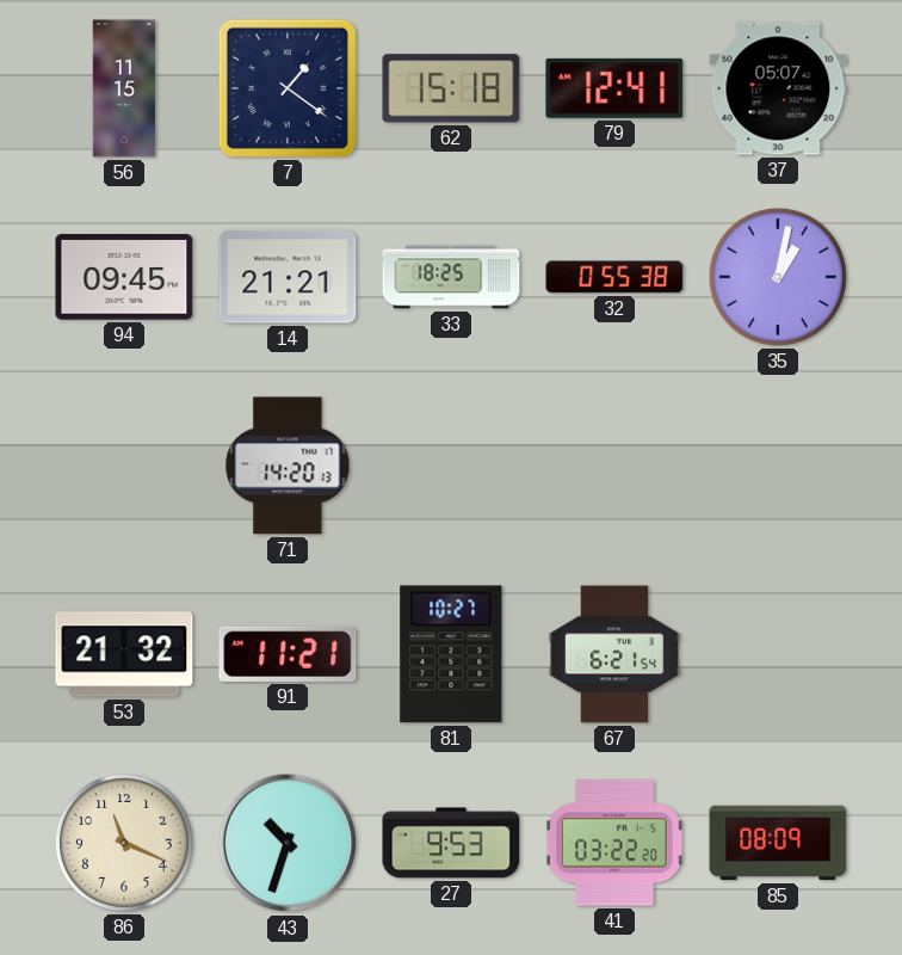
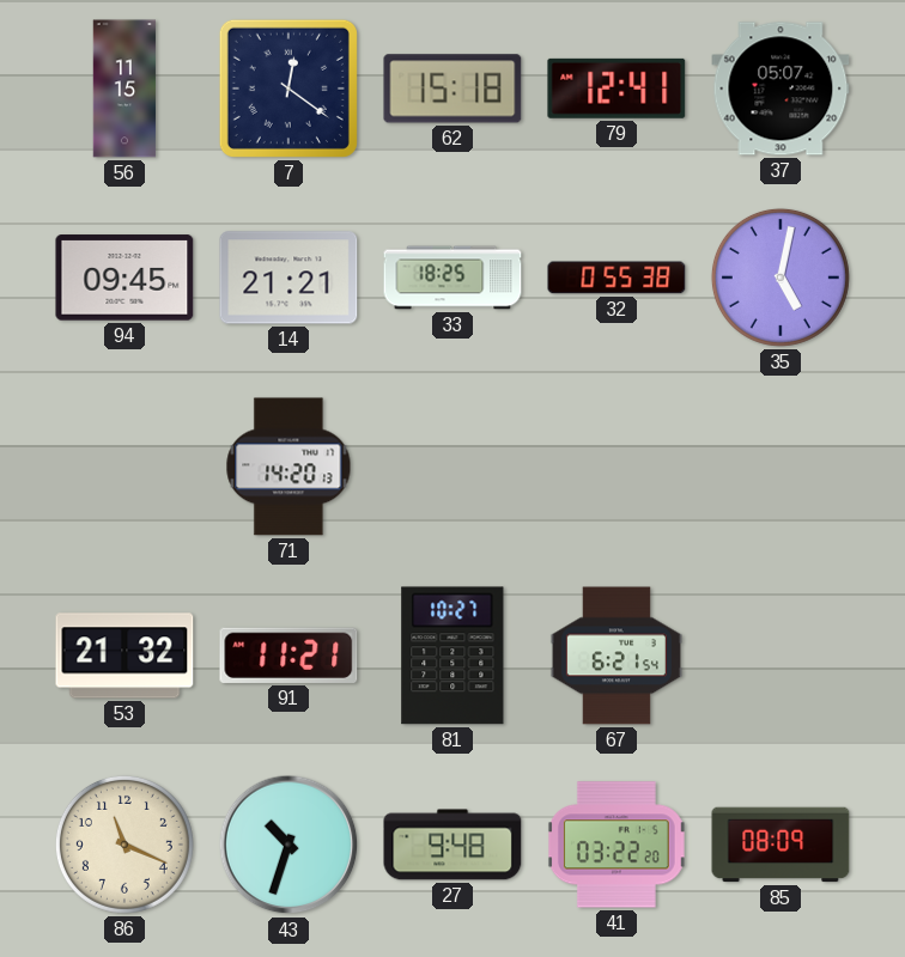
7: 1:21 -> 12:21
35: 1:02 -> 5:02
27: 9:53 -> 9:48
